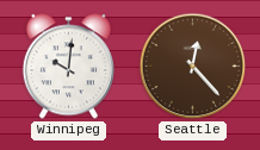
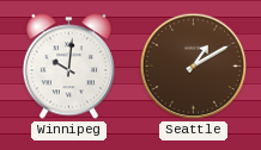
Seattle: 12:23 -> 1:10
